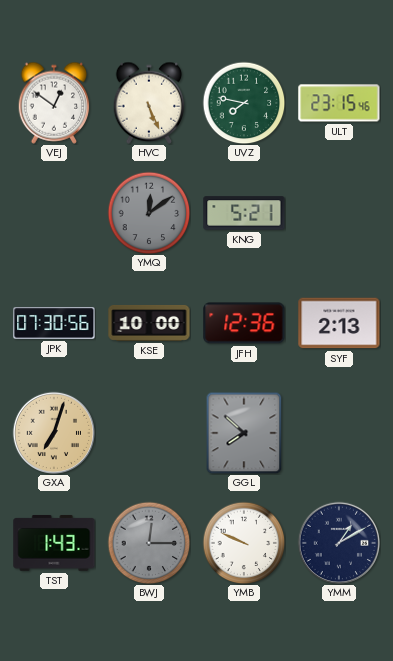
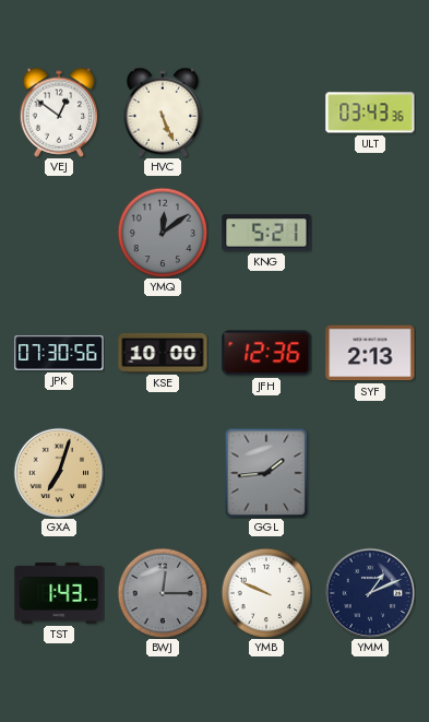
UVZ: 7:47 -> none
ULT: 23:15 -> 03:43
GGL: 7:52 -> 1:44
YMM: 1:10 -> 1:11
